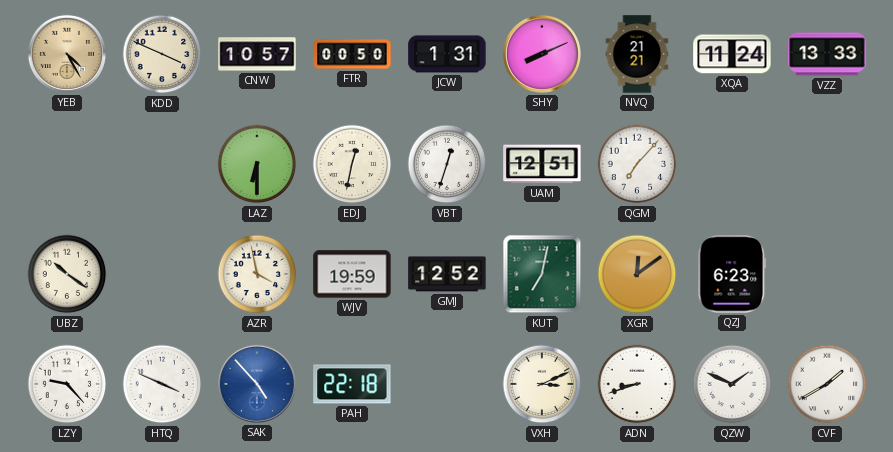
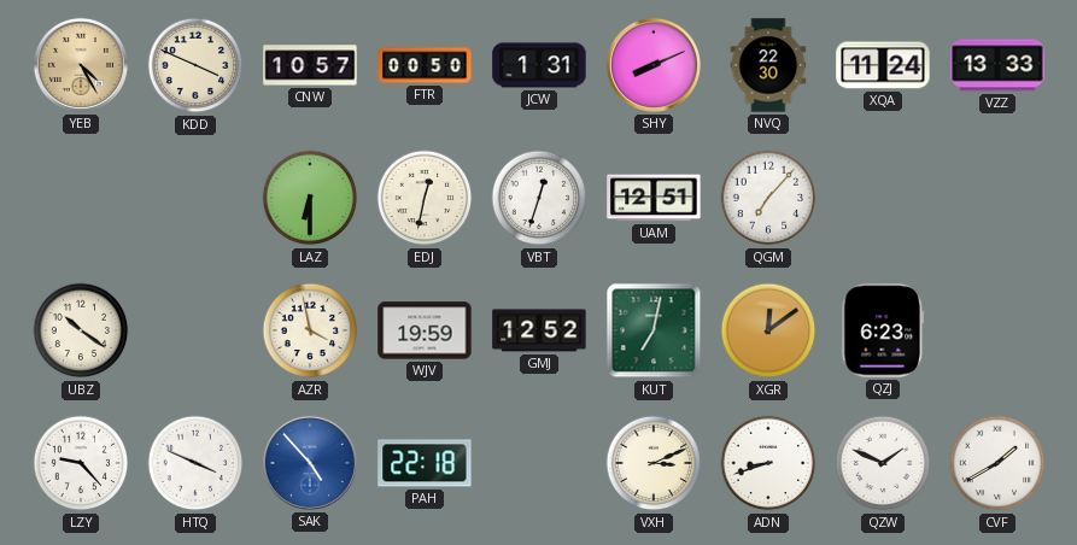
NVQ: 21:21 -> 22:30
